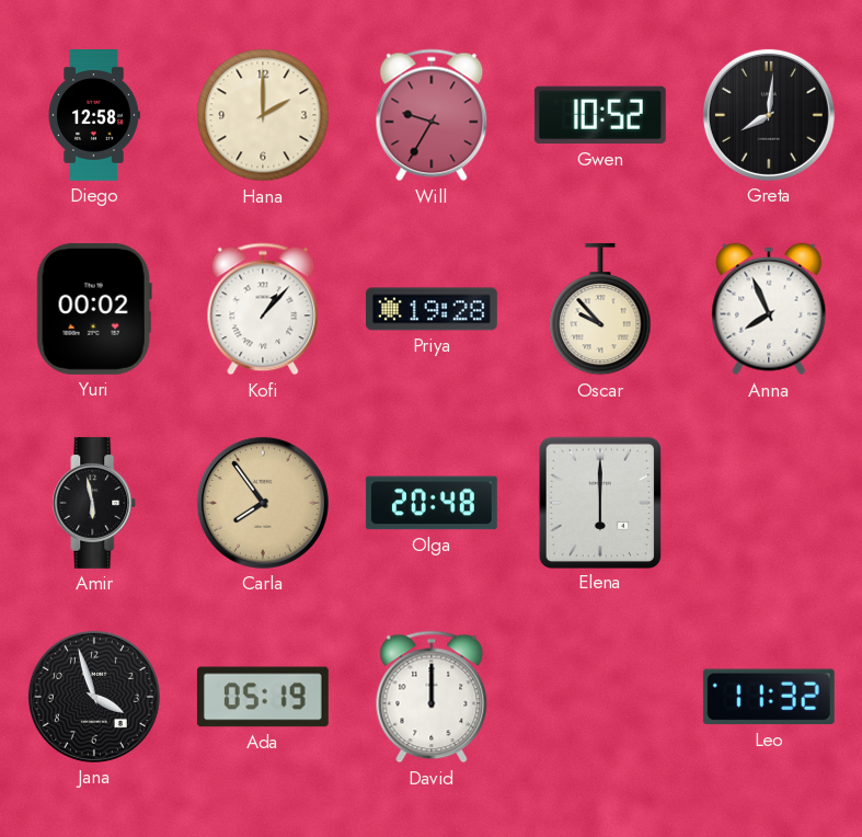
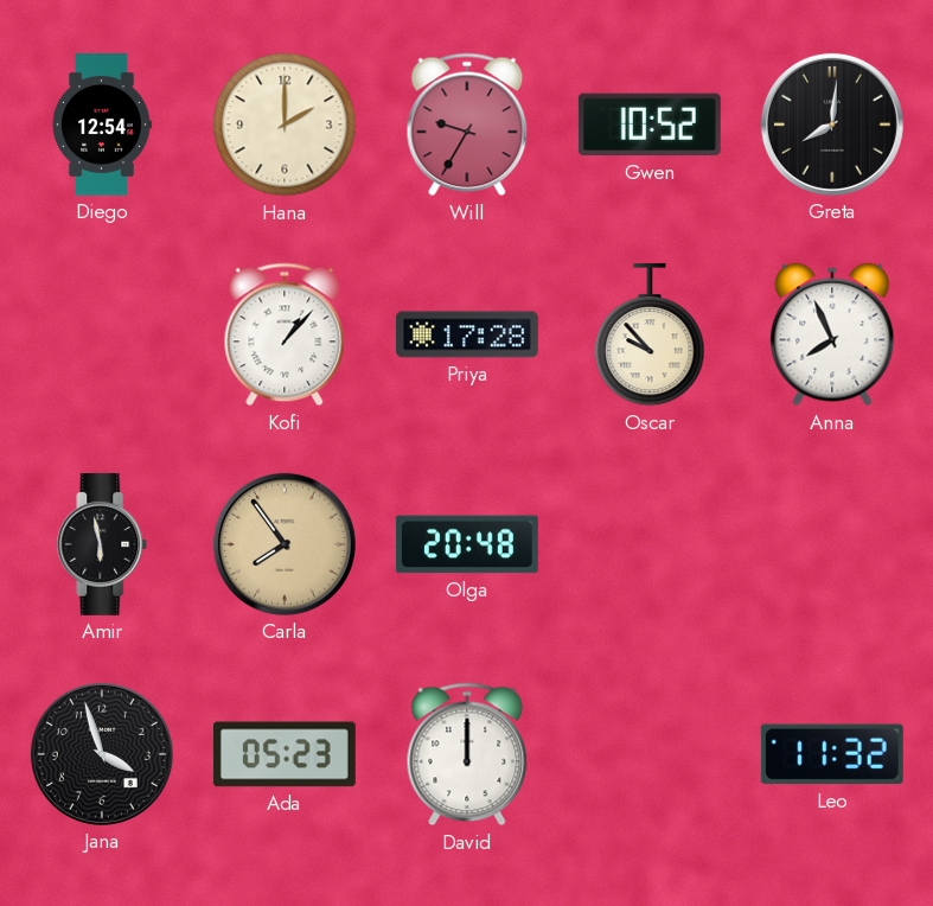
Diego: 12:58 -> 12:54
Yuri: 00:02 -> none
Priya: 19:28 -> 17:28
Elena: 6:00 -> none
Ada: 05:19 -> 05:23
